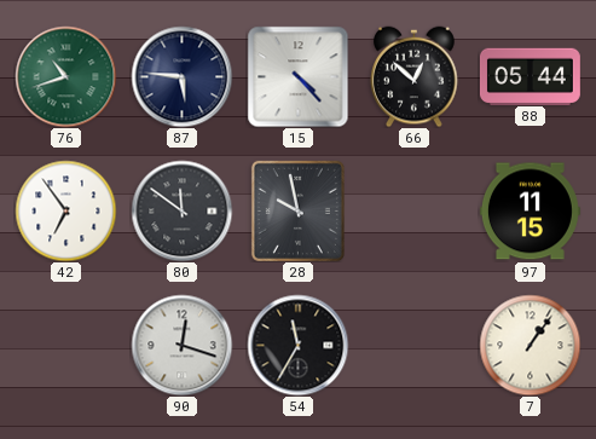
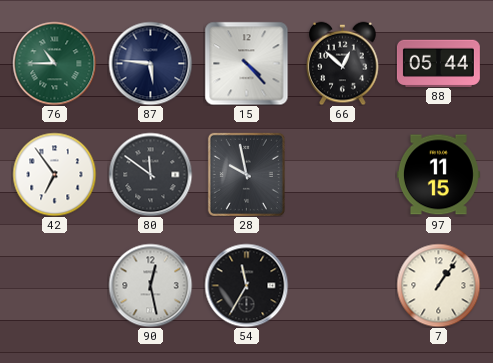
76: 10:42 -> 10:45
90: 12:18 -> 12:28
